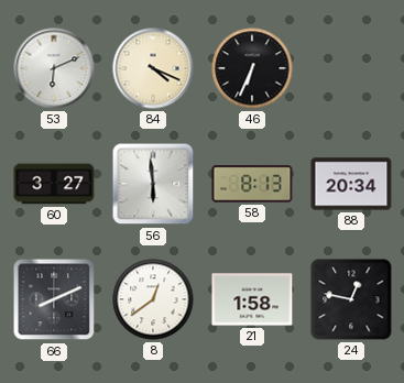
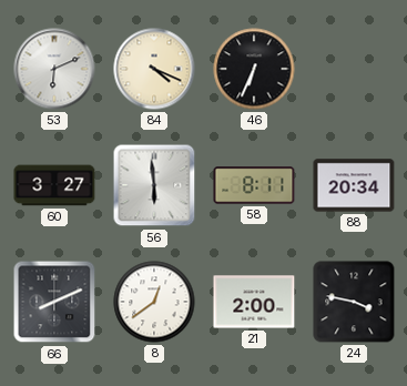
58: 8:13 -> 8:11
21: 1:58 -> 2:00
24: 12:47 -> 3:47
